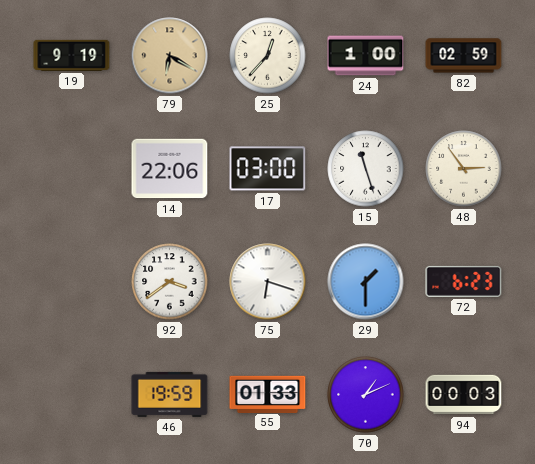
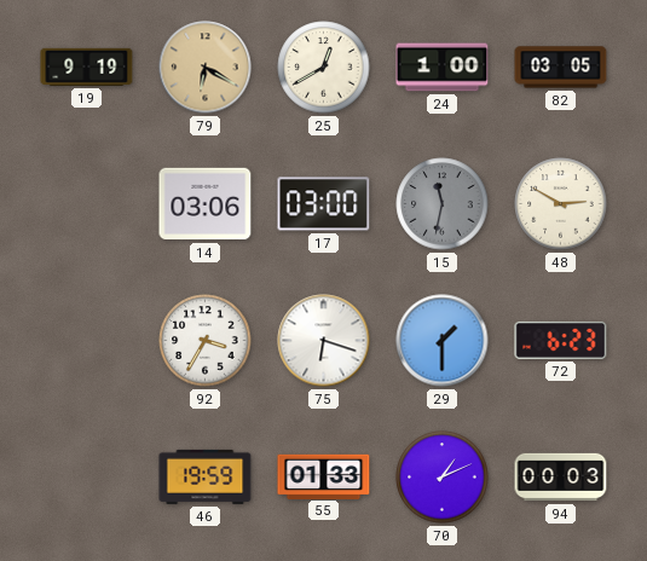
25: 12:37 -> 12:40
82: 02:59 -> 03:05
14: 22:06 -> 03:06
15: 11:27 -> 11:32
15 dial: white -> grey
48: 2:54 -> 2:50
92: 3:39 -> 3:35
